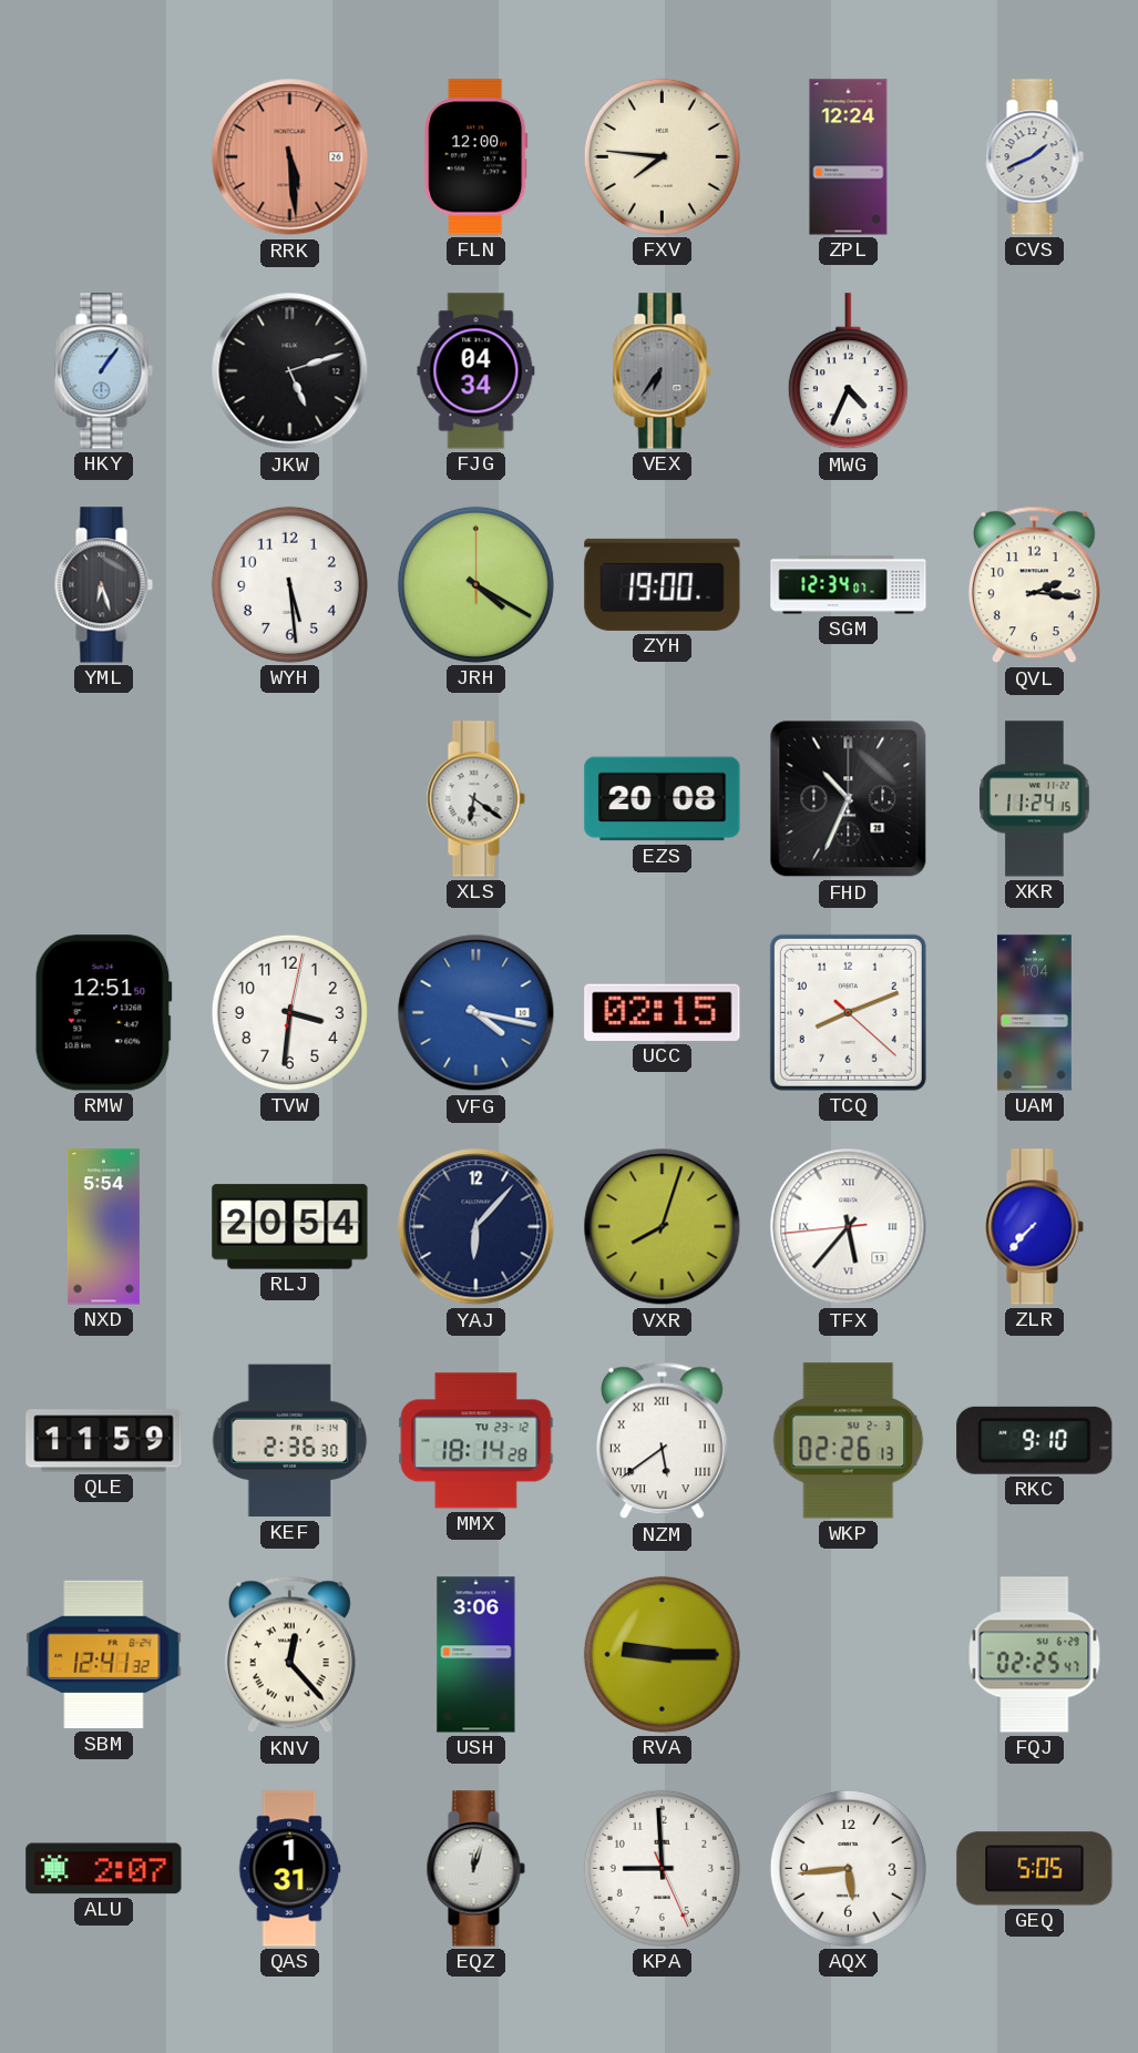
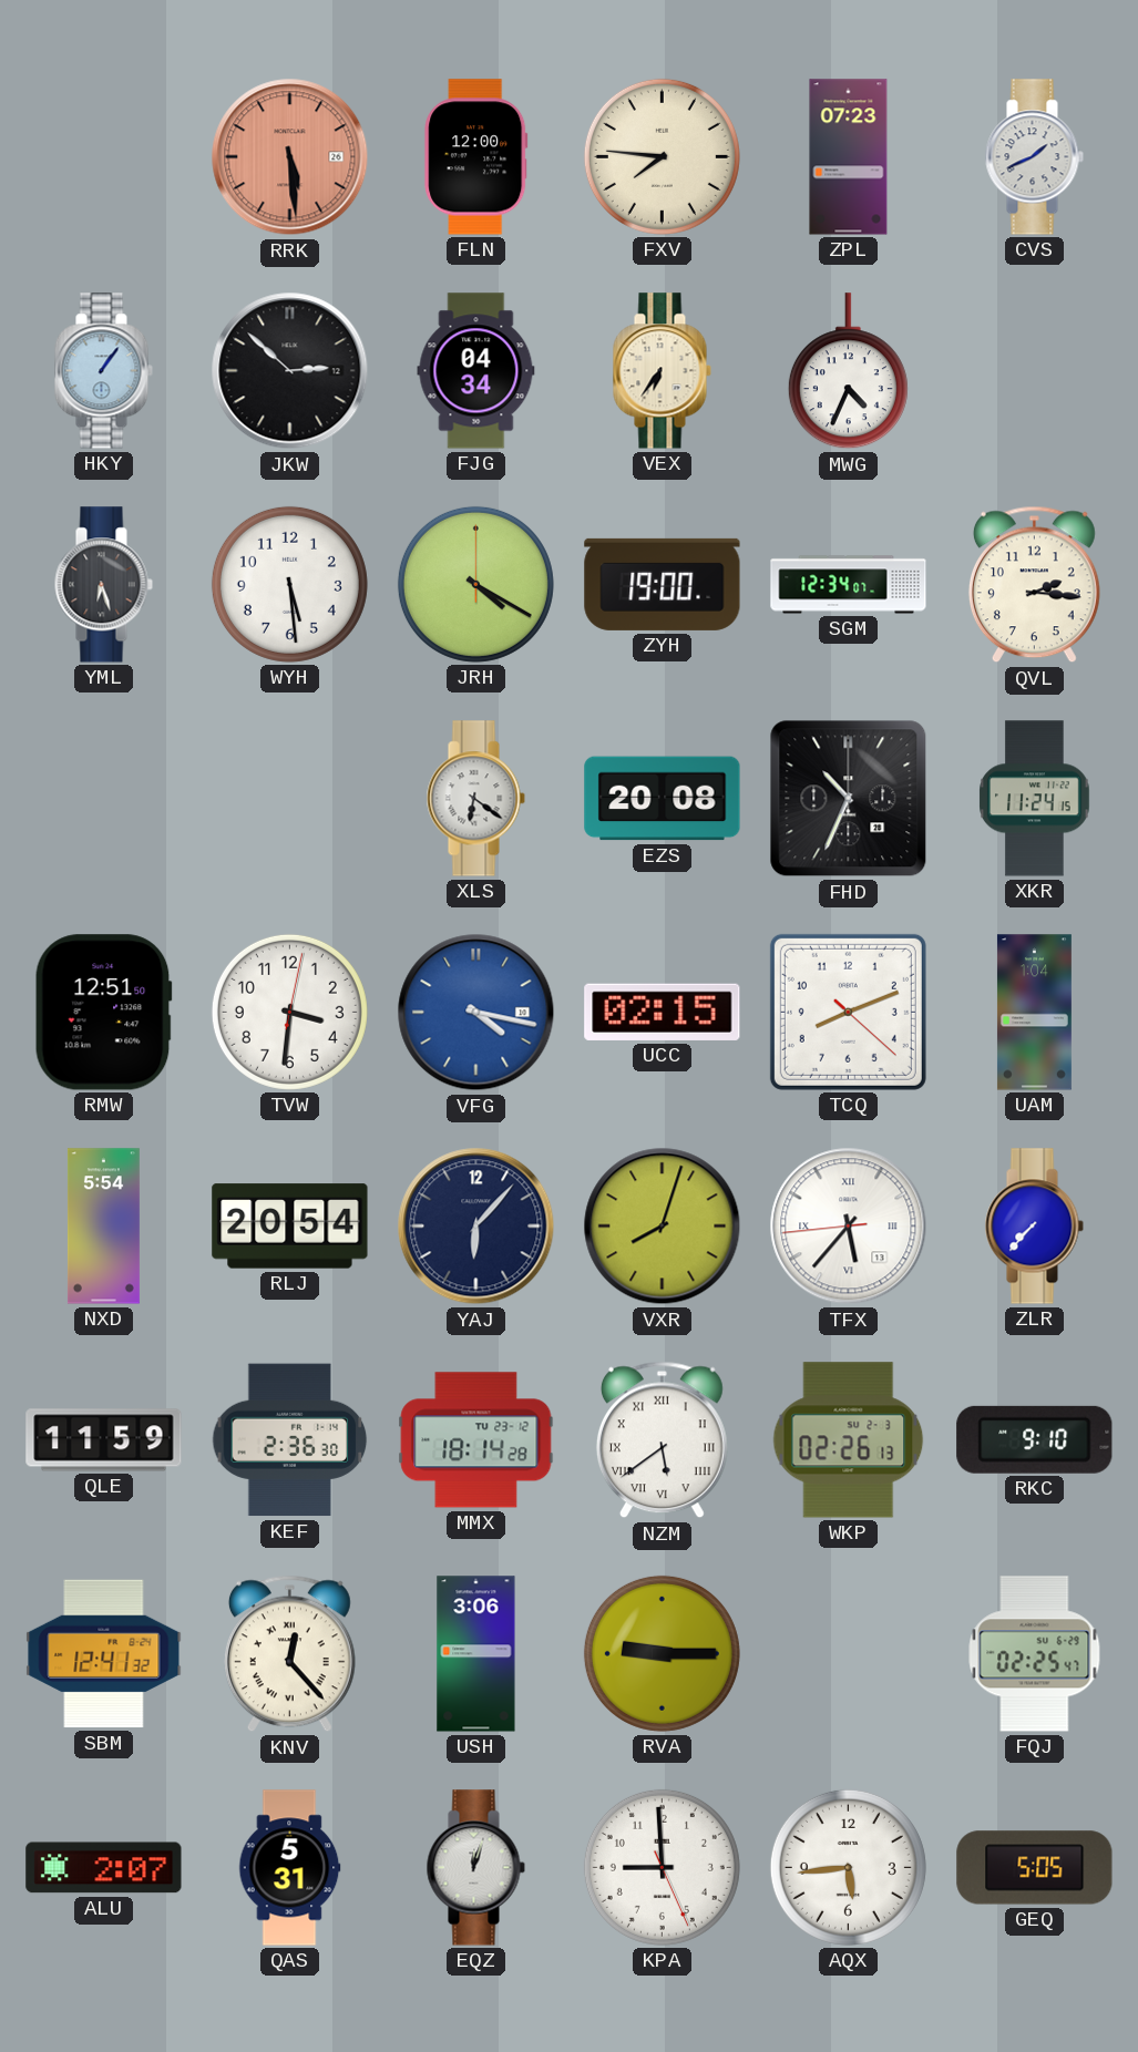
ZPL: 12:24 -> 07:23
JKW: 5:12 -> 2:52
VEX dial: grey -> cream
QAS: 1:31 -> 5:31
